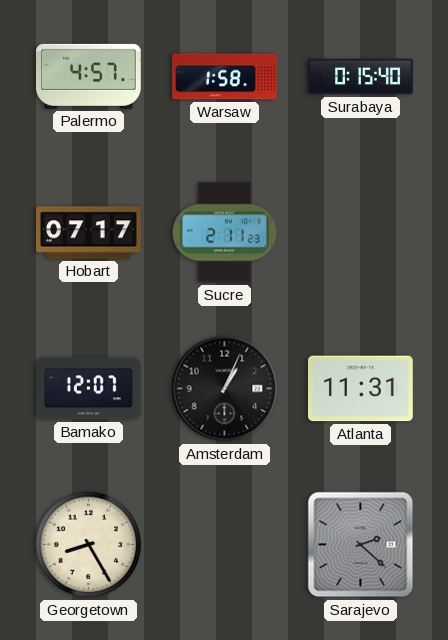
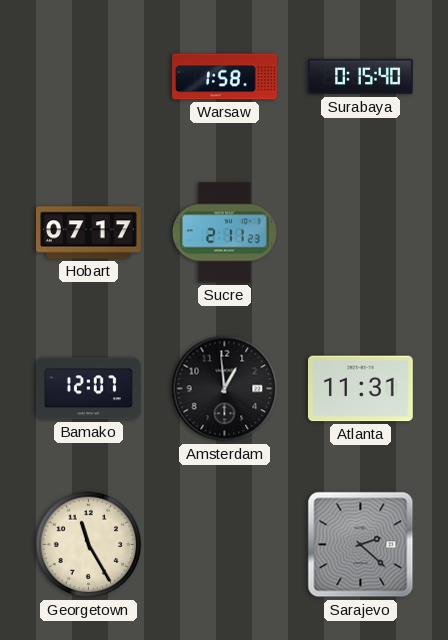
Palermo: 4:57 -> none
Amsterdam: 1:04 -> 12:59
Georgetown: 8:25 -> 11:25
